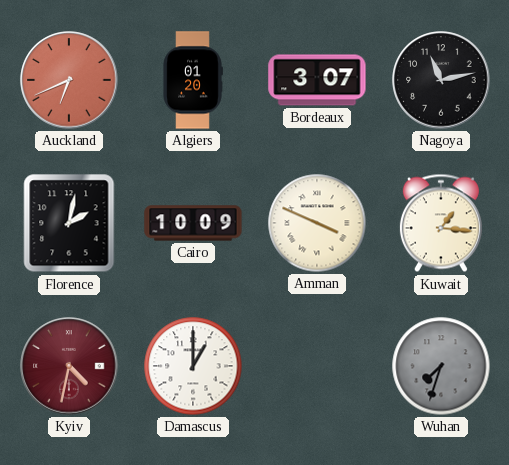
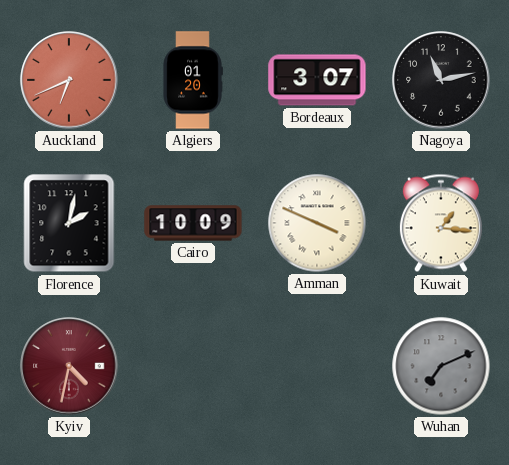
Damascus: 1:00 -> none
Wuhan: 7:33 -> 7:11
